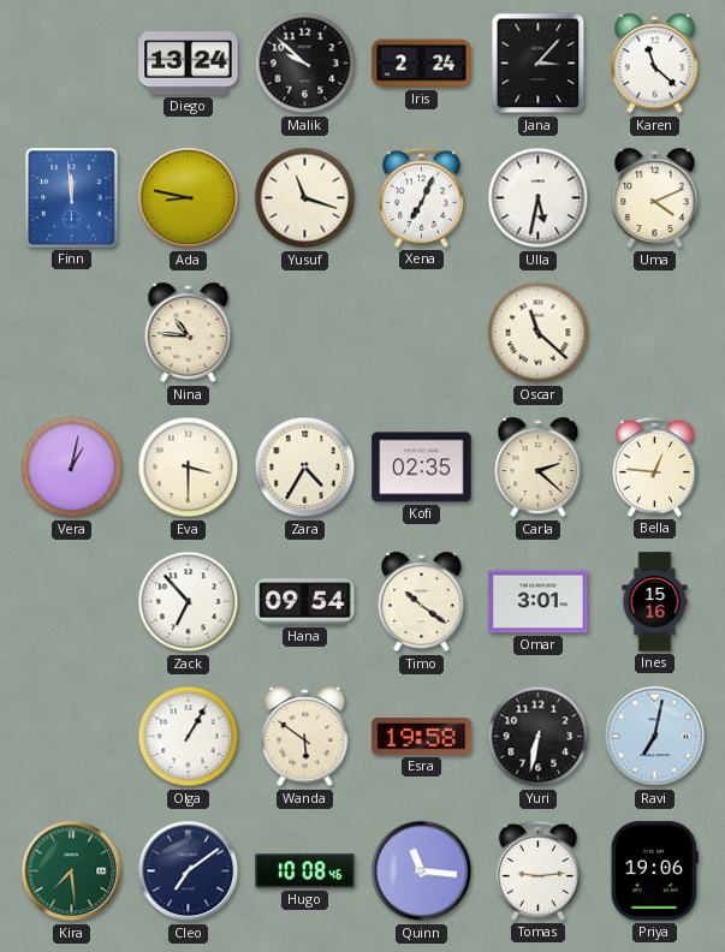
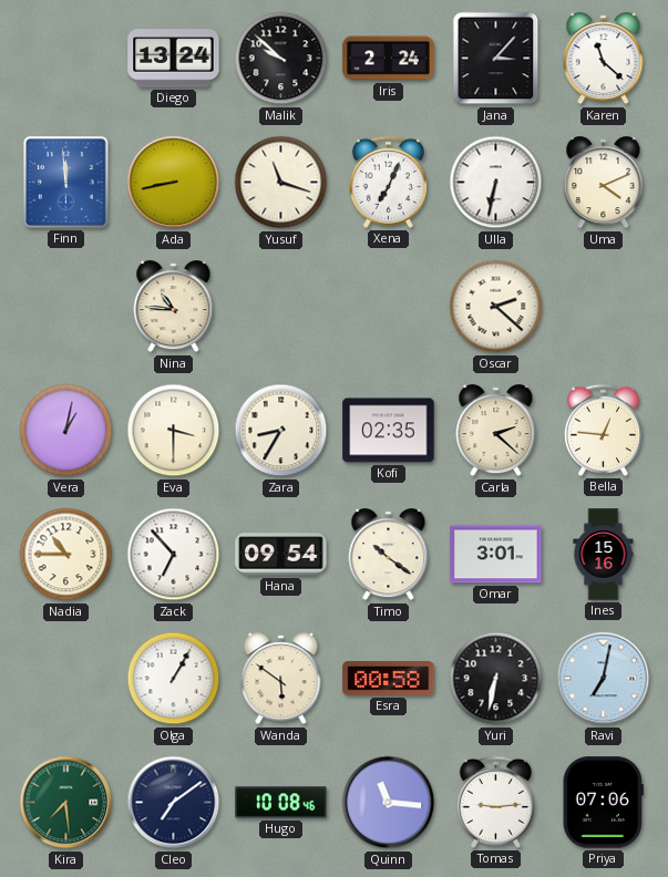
Ada: 8:47 -> 8:43
Ulla: 5:32 -> 6:32
Oscar: 11:22 -> 2:22
Zara: 4:35 -> 8:35
Nadia: none -> 10:45
Esra: 19:58 -> 00:58
Priya: 19:06 -> 07:06
